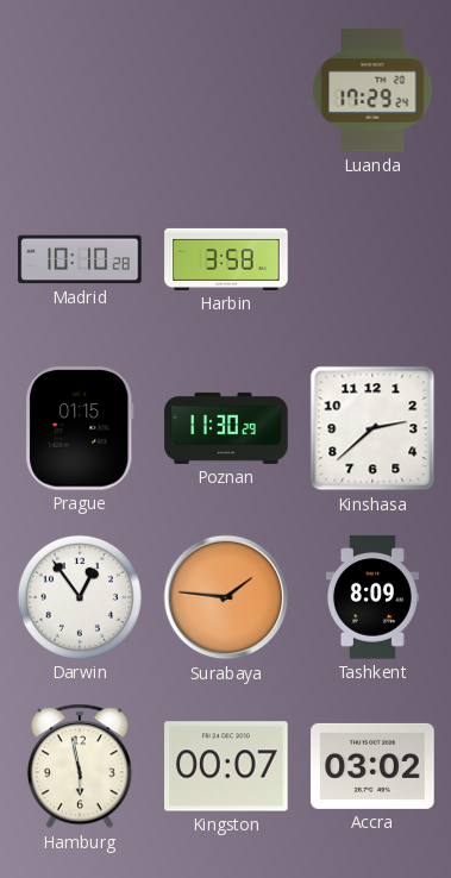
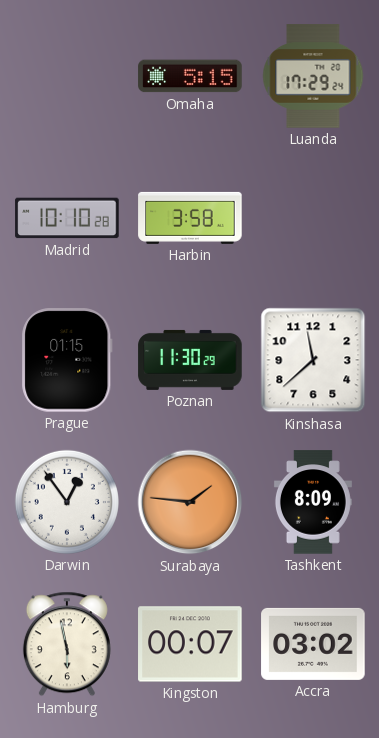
Omaha: none -> 5:15
Kinshasa: 2:38 -> 11:38
